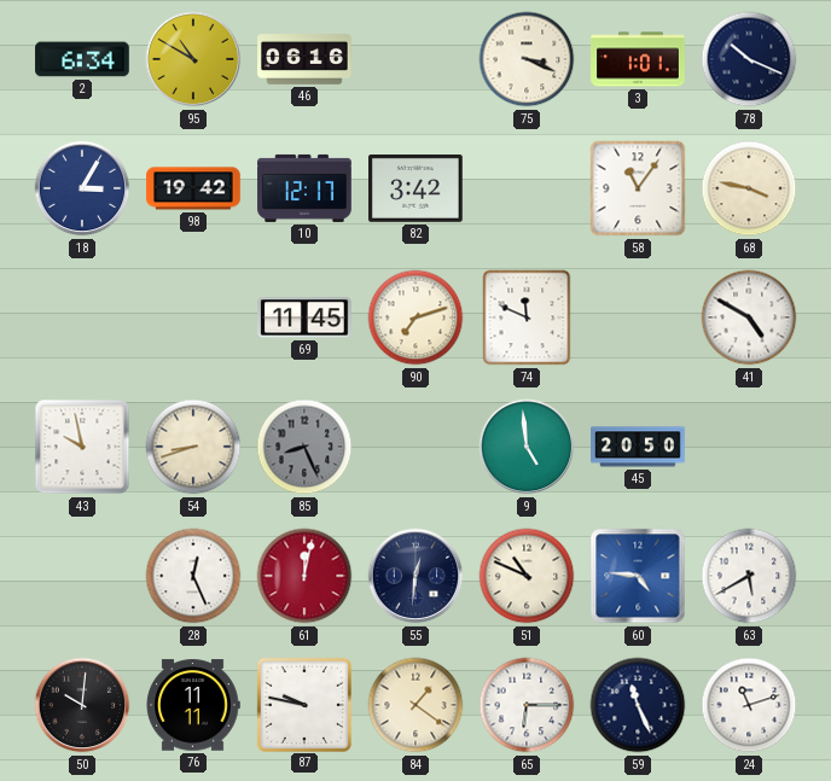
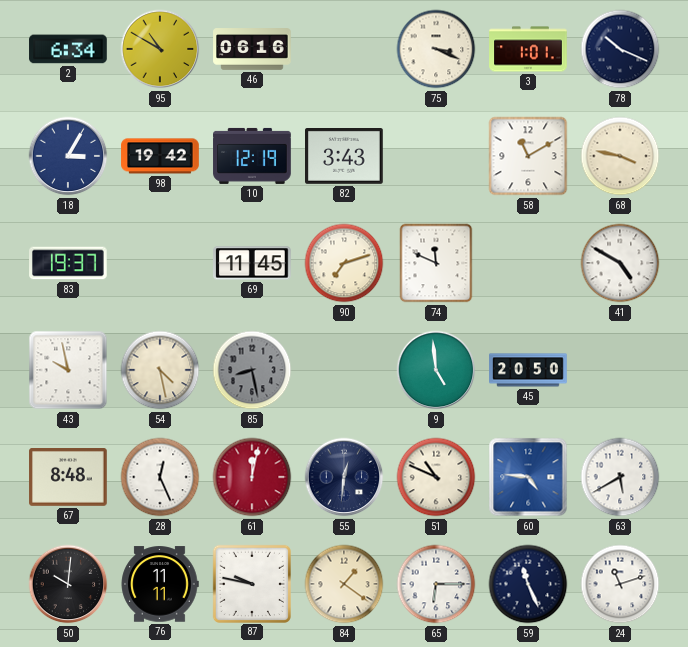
10: 12:17 -> 12:19
82: 3:42 -> 3:43
58: 11:06 -> 11:10
83: none -> 19:37
54: 8:42 -> 4:28
85: 8:26 -> 8:28
67: none -> 8:48
